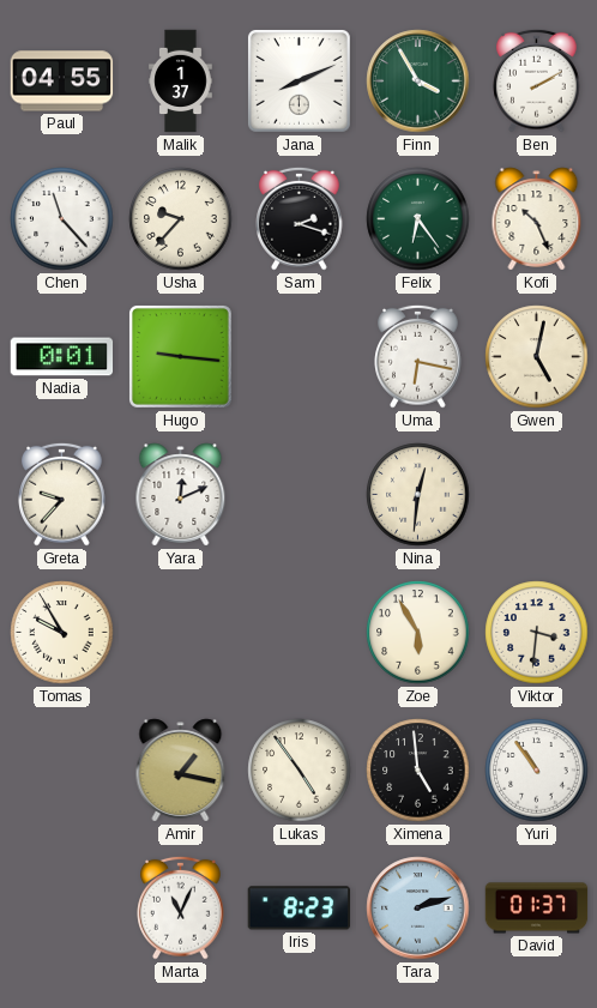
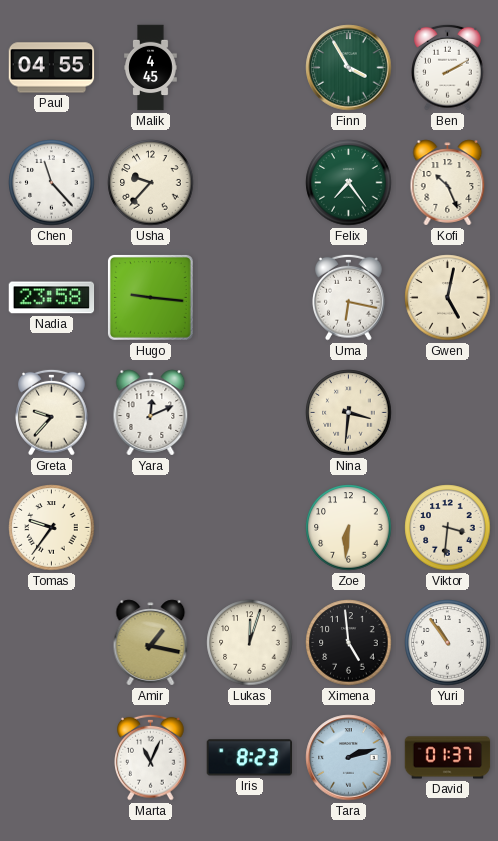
Malik: 1:37 -> 4:45
Jana: 8:11 -> none
Sam: 2:18 -> none
Felix: 6:24 -> 7:24
Nadia: 0:01 -> 23:58
Nina: 12:31 -> 3:31
Tomas: 9:55 -> 9:36
Zoe: 5:55 -> 6:31
Lukas: 4:54 -> 12:03
